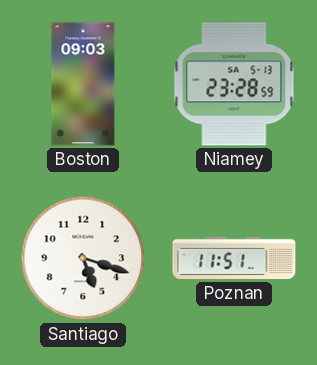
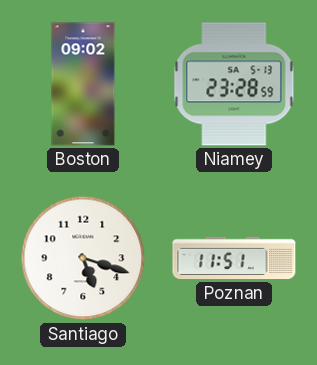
Boston: 09:03 -> 09:02
